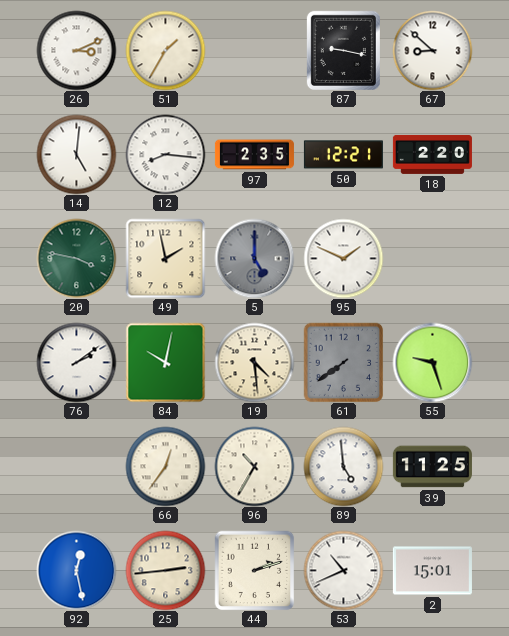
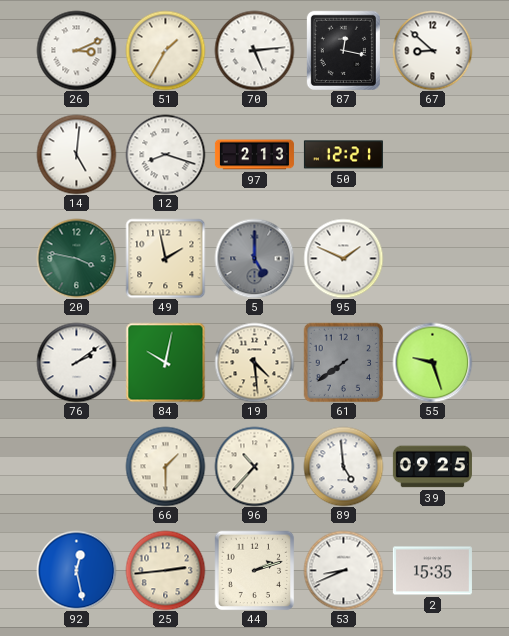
70: none -> 5:14
87: 9:17 -> 12:17
12: 8:16 -> 8:18
97: 2:35 -> 2:13
18: 2:20 -> none
66: 12:36 -> 1:30
96: 10:35 -> 10:37
39: 11:25 -> 09:25
53: 10:41 -> 8:41
2: 15:01 -> 15:35
